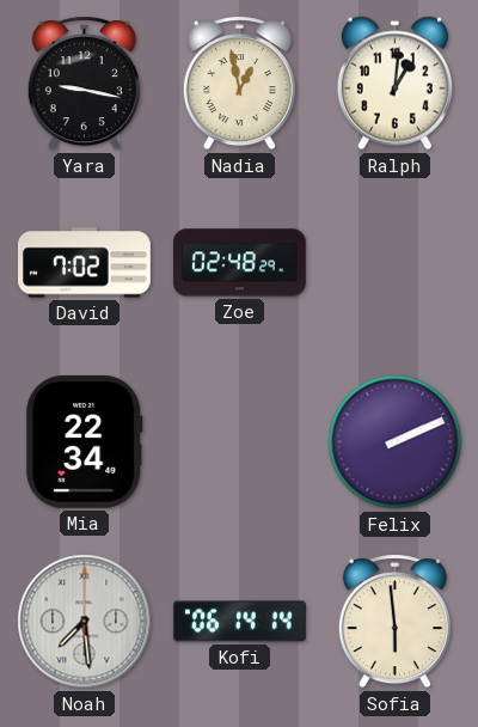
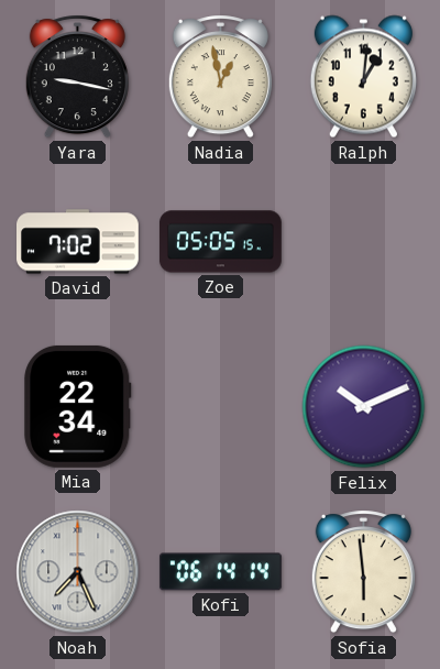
Zoe: 02:48 -> 05:05
Felix: 2:11 -> 10:11
Noah: 7:29 -> 7:26
